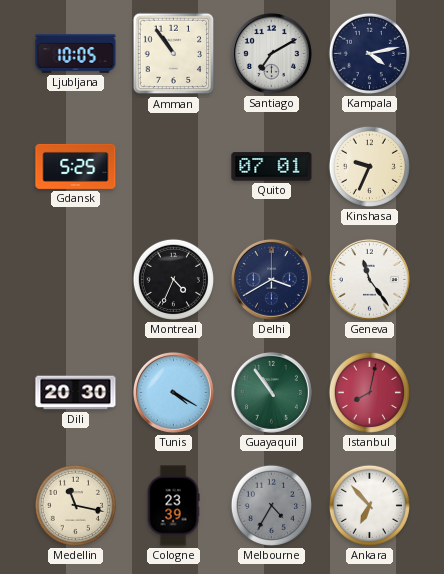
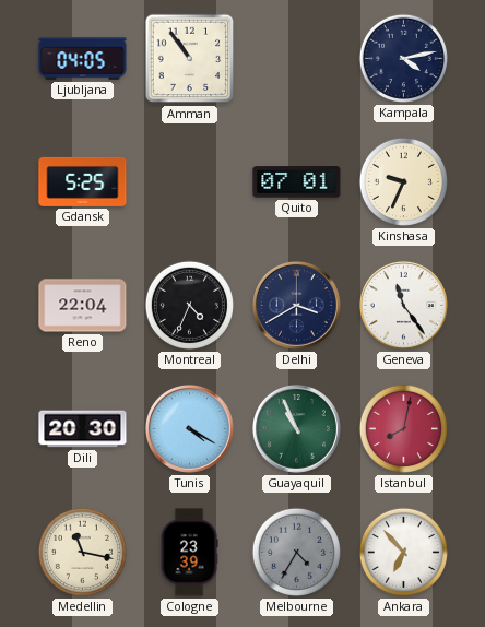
Ljubljana: 10:05 -> 04:05
Santiago: 7:10 -> none
Reno: none -> 22:04
Guayaquil: 10:54 -> 10:56
